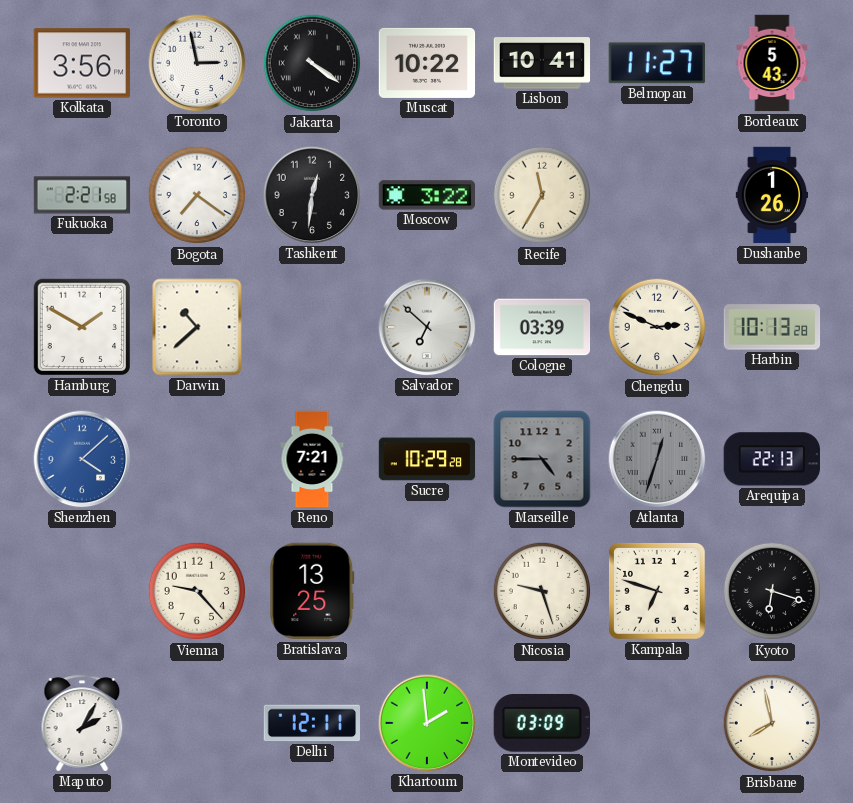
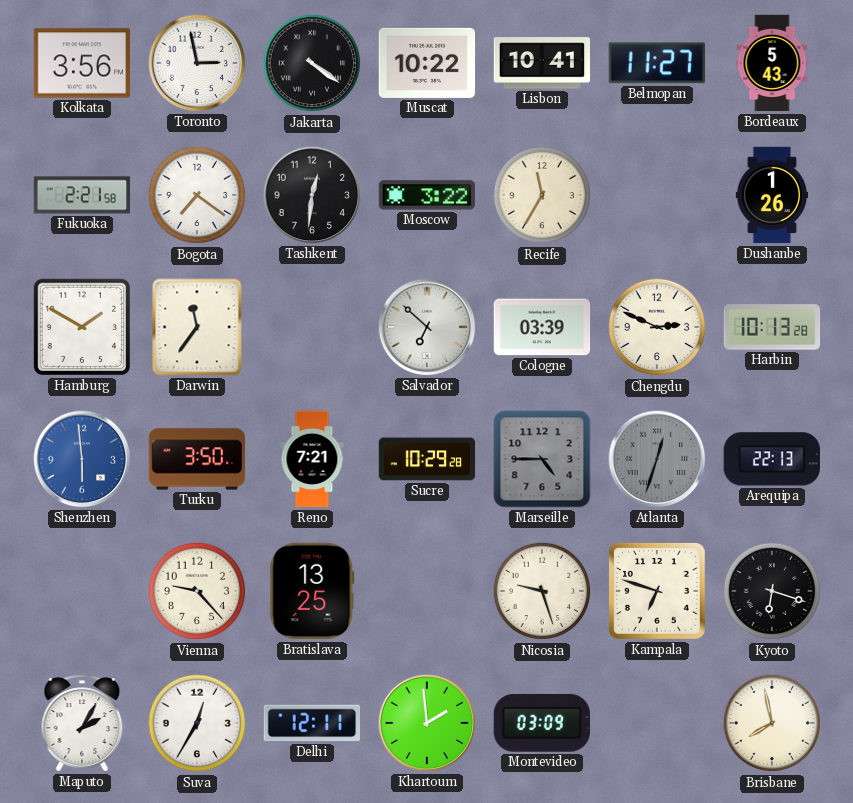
Darwin: 10:38 -> 11:36
Shenzhen: 4:08 -> 5:59
Turku: none -> 3:50
Suva: none -> 12:35
